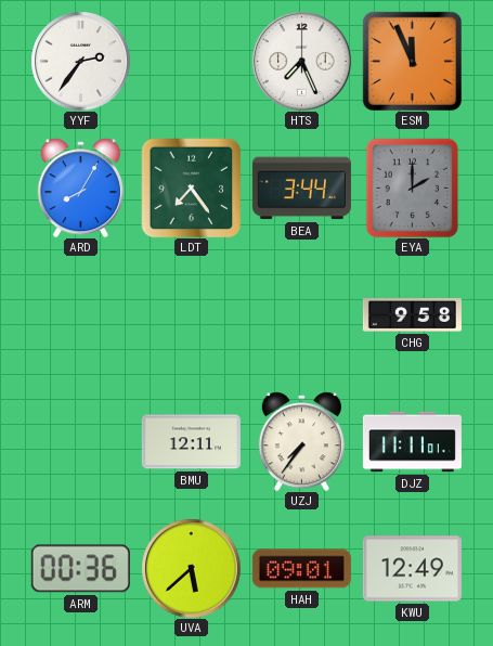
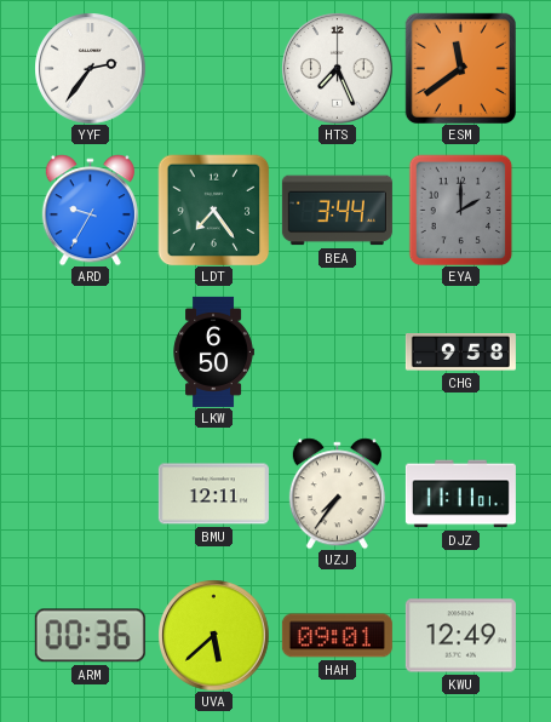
ESM: 11:56 -> 11:39
ARD: 8:05 -> 9:35
LKW: none -> 6:50
